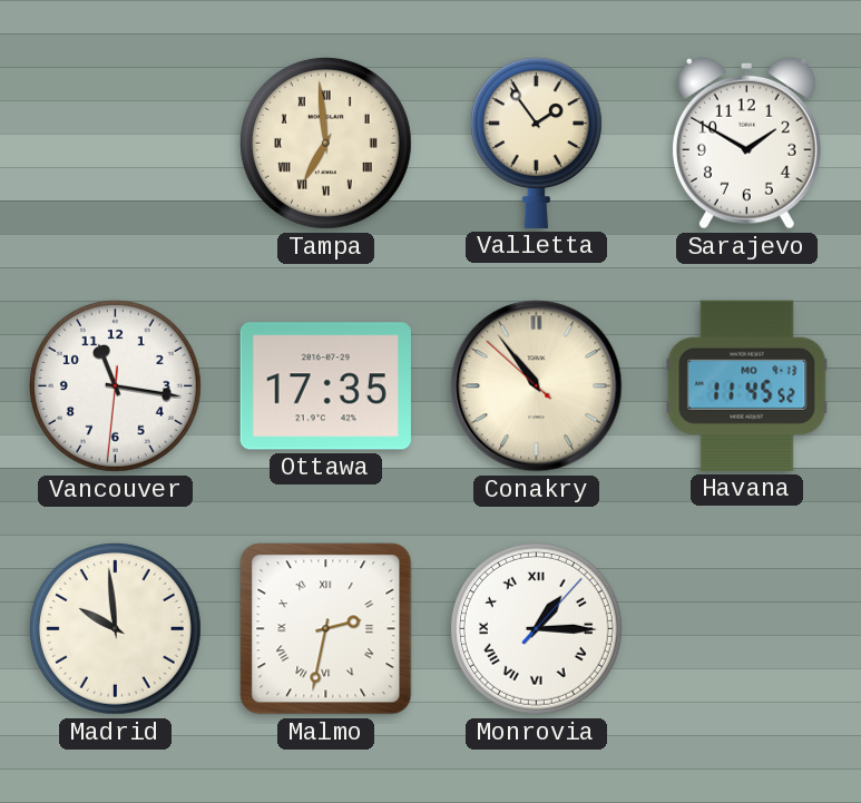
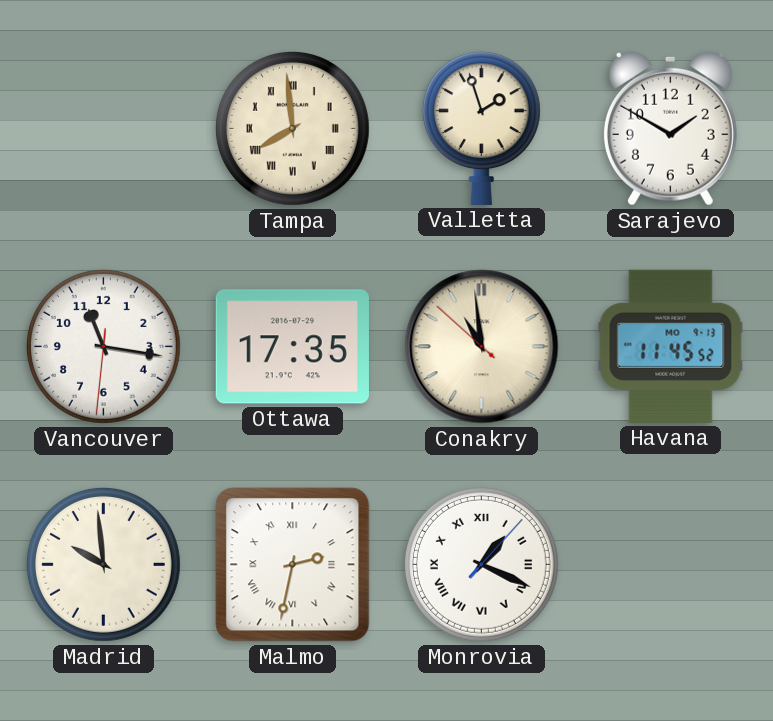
Tampa: 6:59 -> 7:59
Valletta: 1:54 -> 1:57
Conakry: 10:53 -> 10:58
Monrovia: 1:15 -> 1:19
